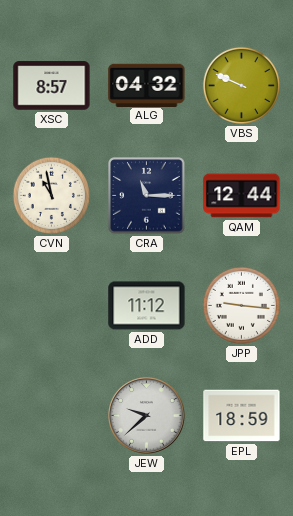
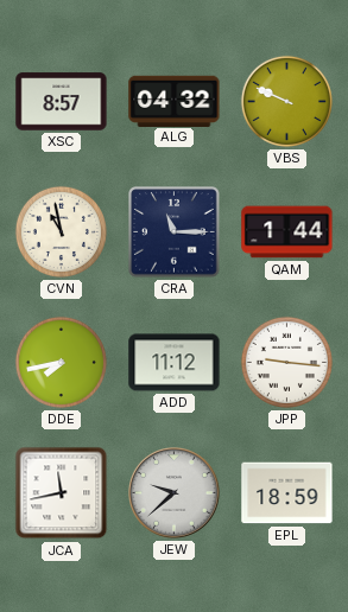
QAM: 12:44 -> 1:44
DDE: none -> 7:43
JCA: none -> 11:43
